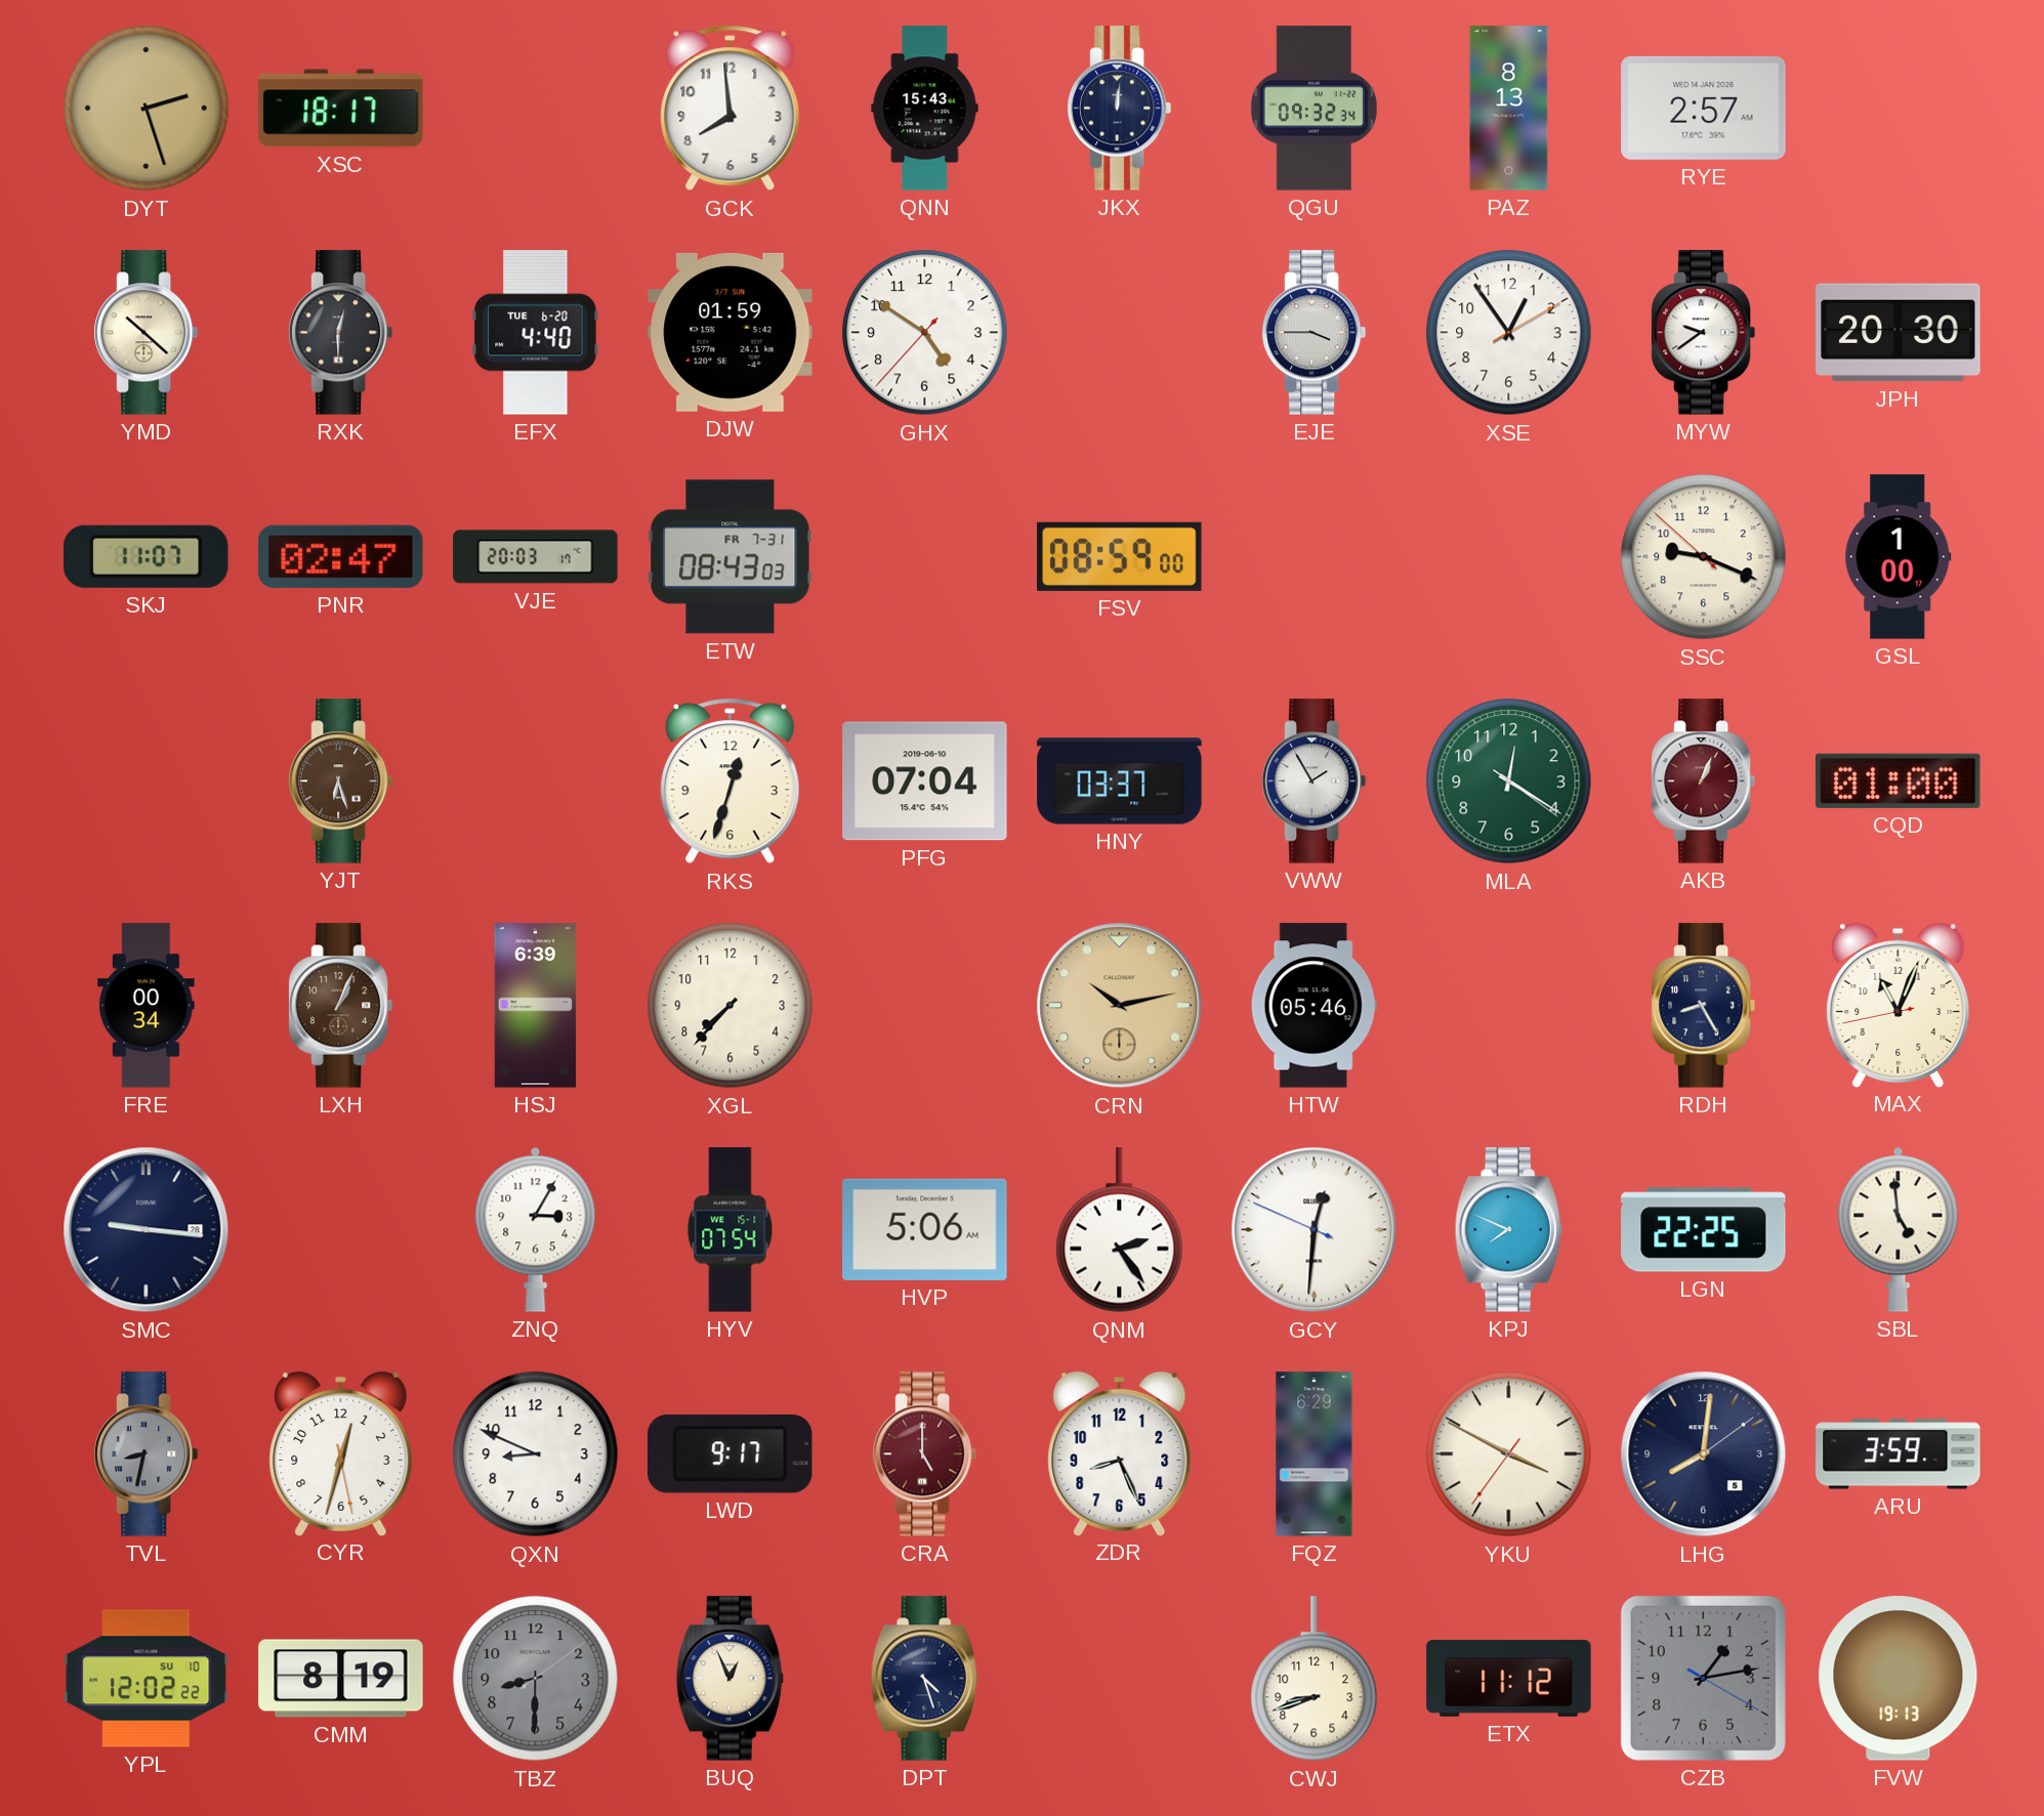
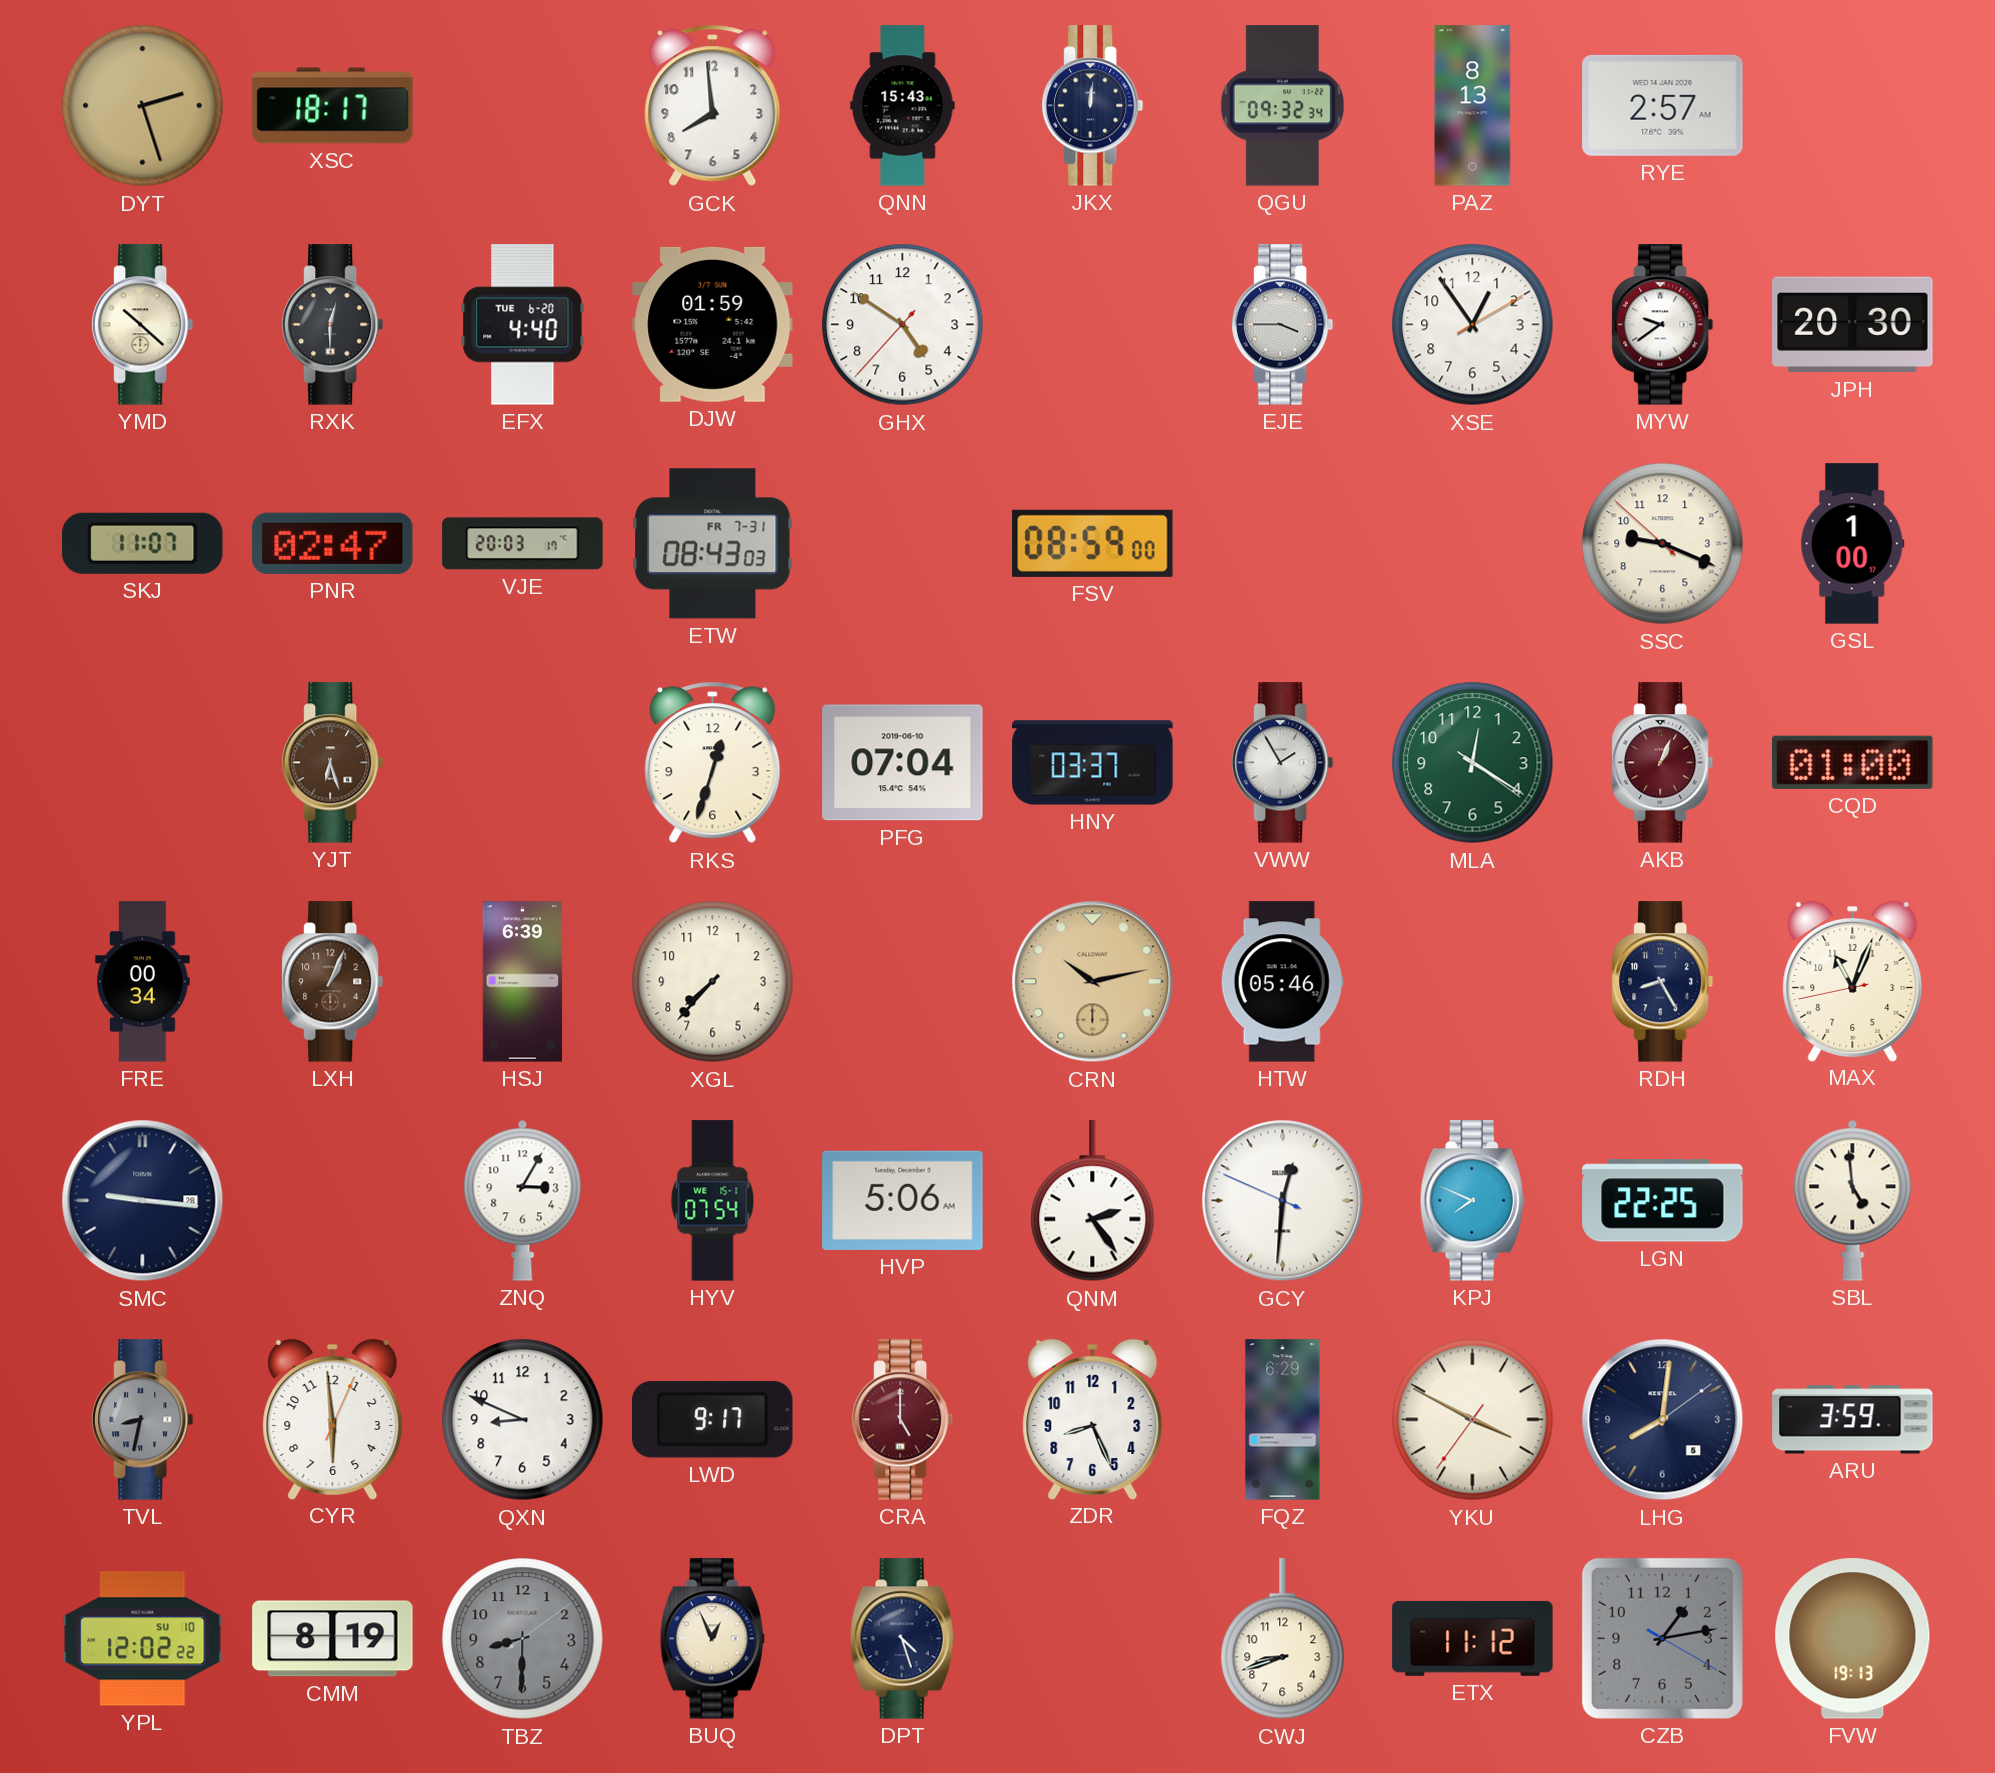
CYR: 12:32 -> 5:59
